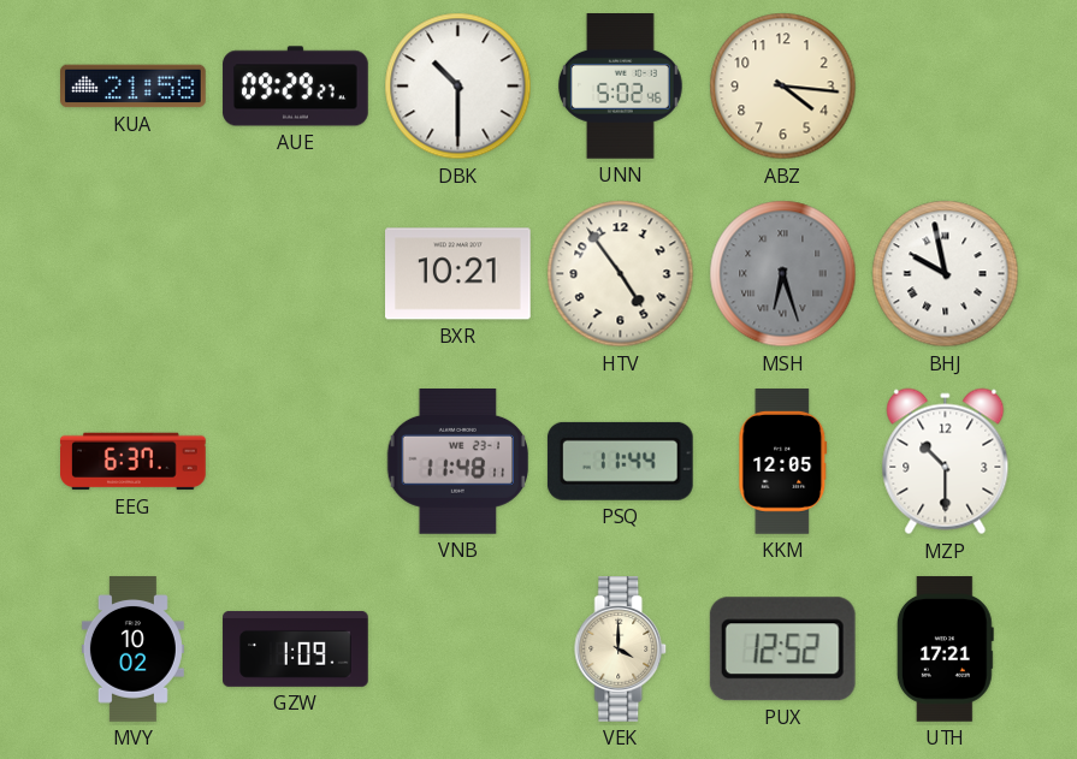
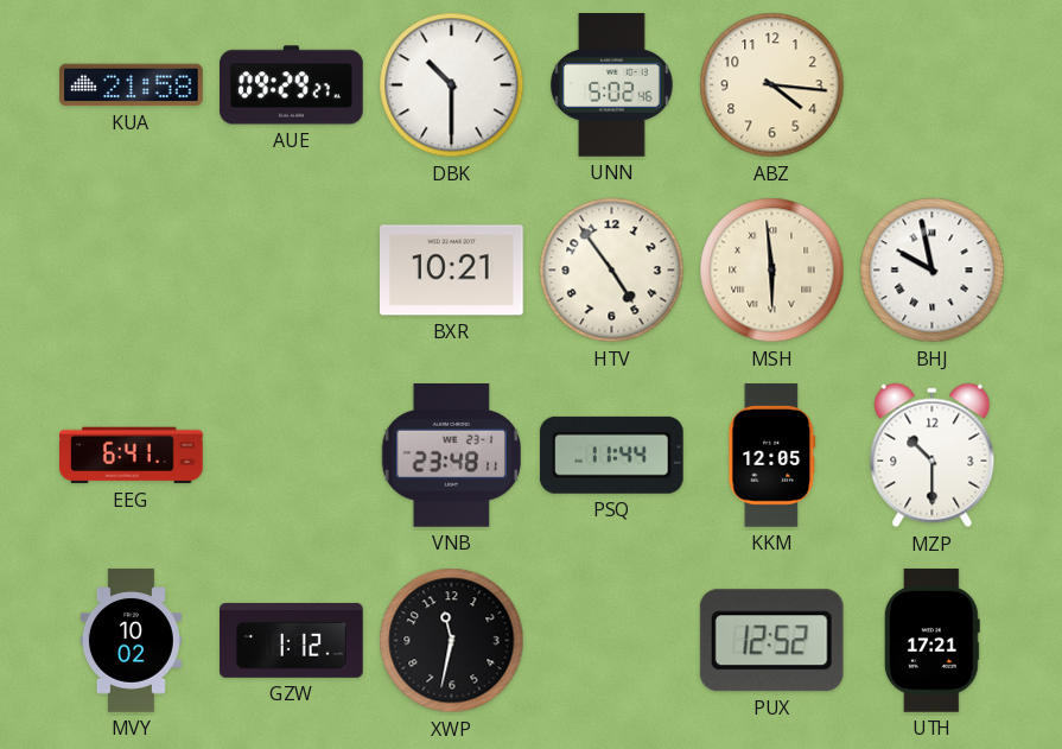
MSH: 6:27 -> 5:59
MSH dial: grey -> cream
EEG: 6:37 -> 6:41
VNB: 11:48 -> 23:48
GZW: 1:09 -> 1:12
XWP: none -> 11:32
VEK: 4:00 -> none
